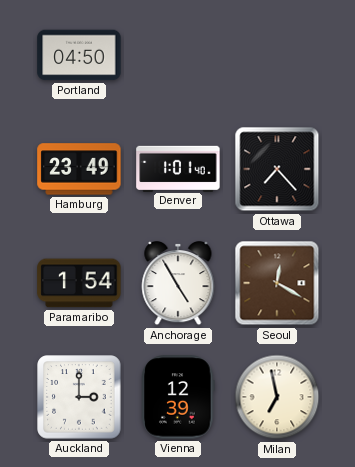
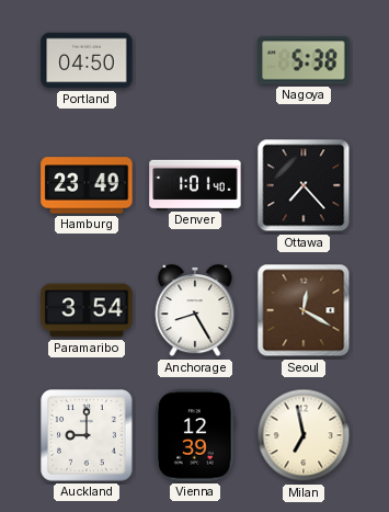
Nagoya: none -> 5:38
Paramaribo: 1:54 -> 3:54
Anchorage: 4:55 -> 8:25
Auckland: 3:00 -> 9:00
